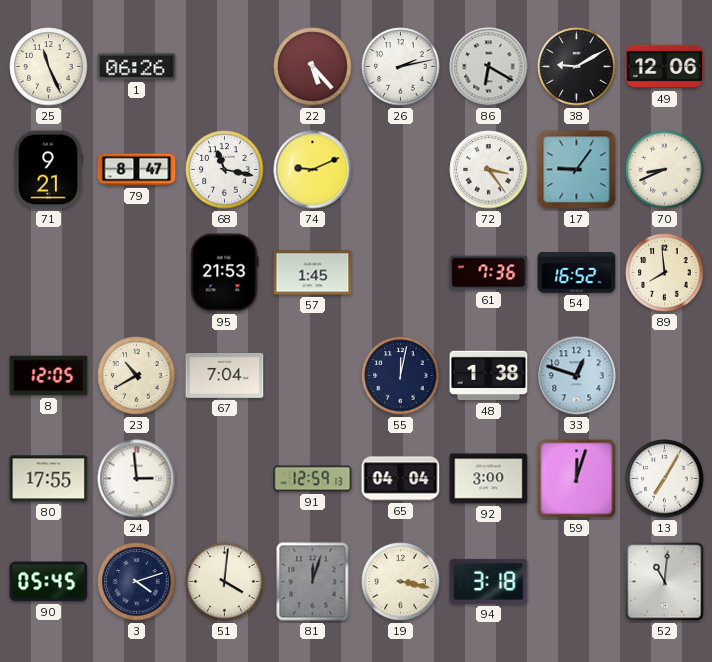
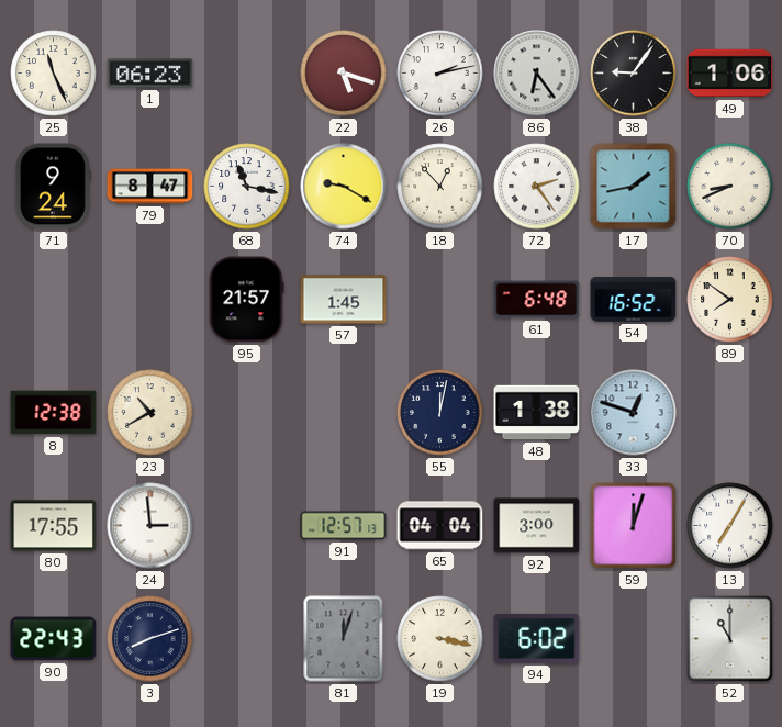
1: 06:26 -> 06:23
22: 5:23 -> 5:18
86: 6:20 -> 6:24
38: 9:10 -> 9:06
49: 12:06 -> 1:06
71: 9:21 -> 9:24
74: 9:11 -> 9:20
18: none -> 12:53
72: 3:24 -> 2:24
17: 9:06 -> 1:43
95: 21:53 -> 21:57
61: 7:36 -> 6:48
89: 7:59 -> 7:51
8: 12:05 -> 12:38
67: 7:04 -> none
91: 12:59 -> 12:57
90: 05:45 -> 22:43
3: 4:12 -> 8:12
51: 4:01 -> none
94: 3:18 -> 6:02
52: 11:01 -> 11:00
